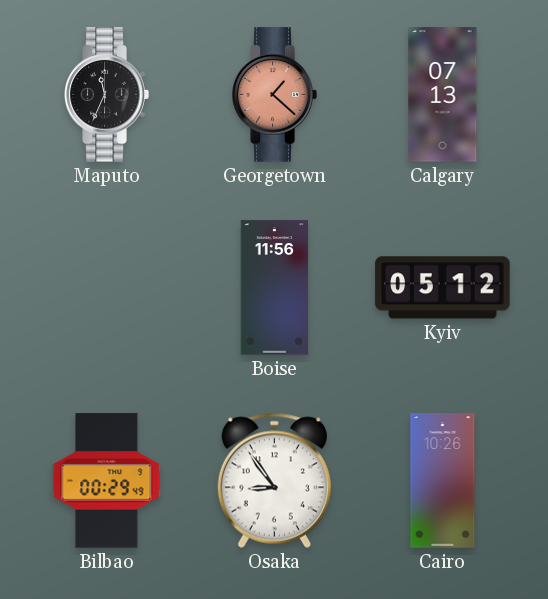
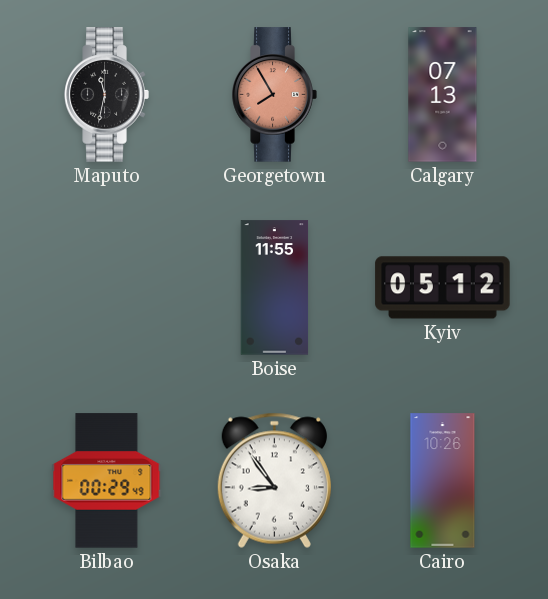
Maputo: 11:34 -> 11:32
Georgetown: 1:22 -> 7:55
Boise: 11:56 -> 11:55
